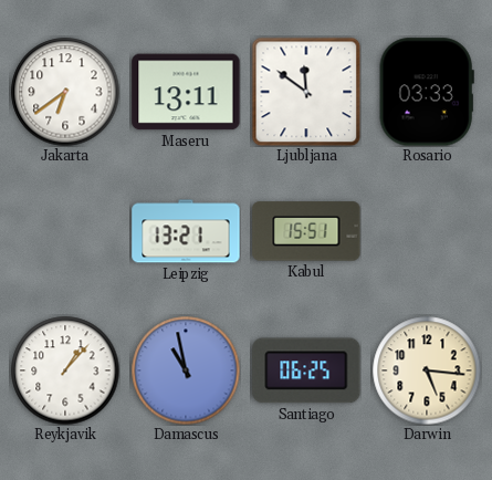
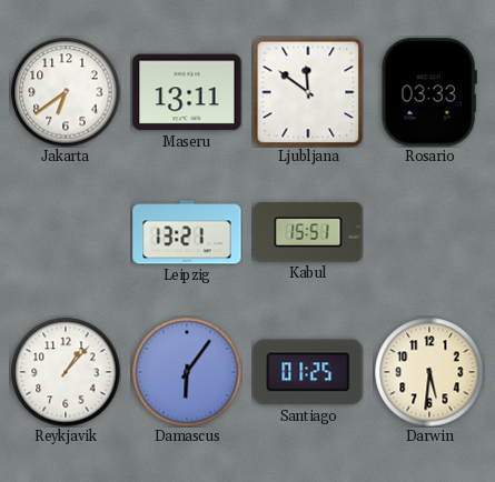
Damascus: 10:58 -> 6:06
Santiago: 06:25 -> 01:25
Darwin: 5:16 -> 5:31
